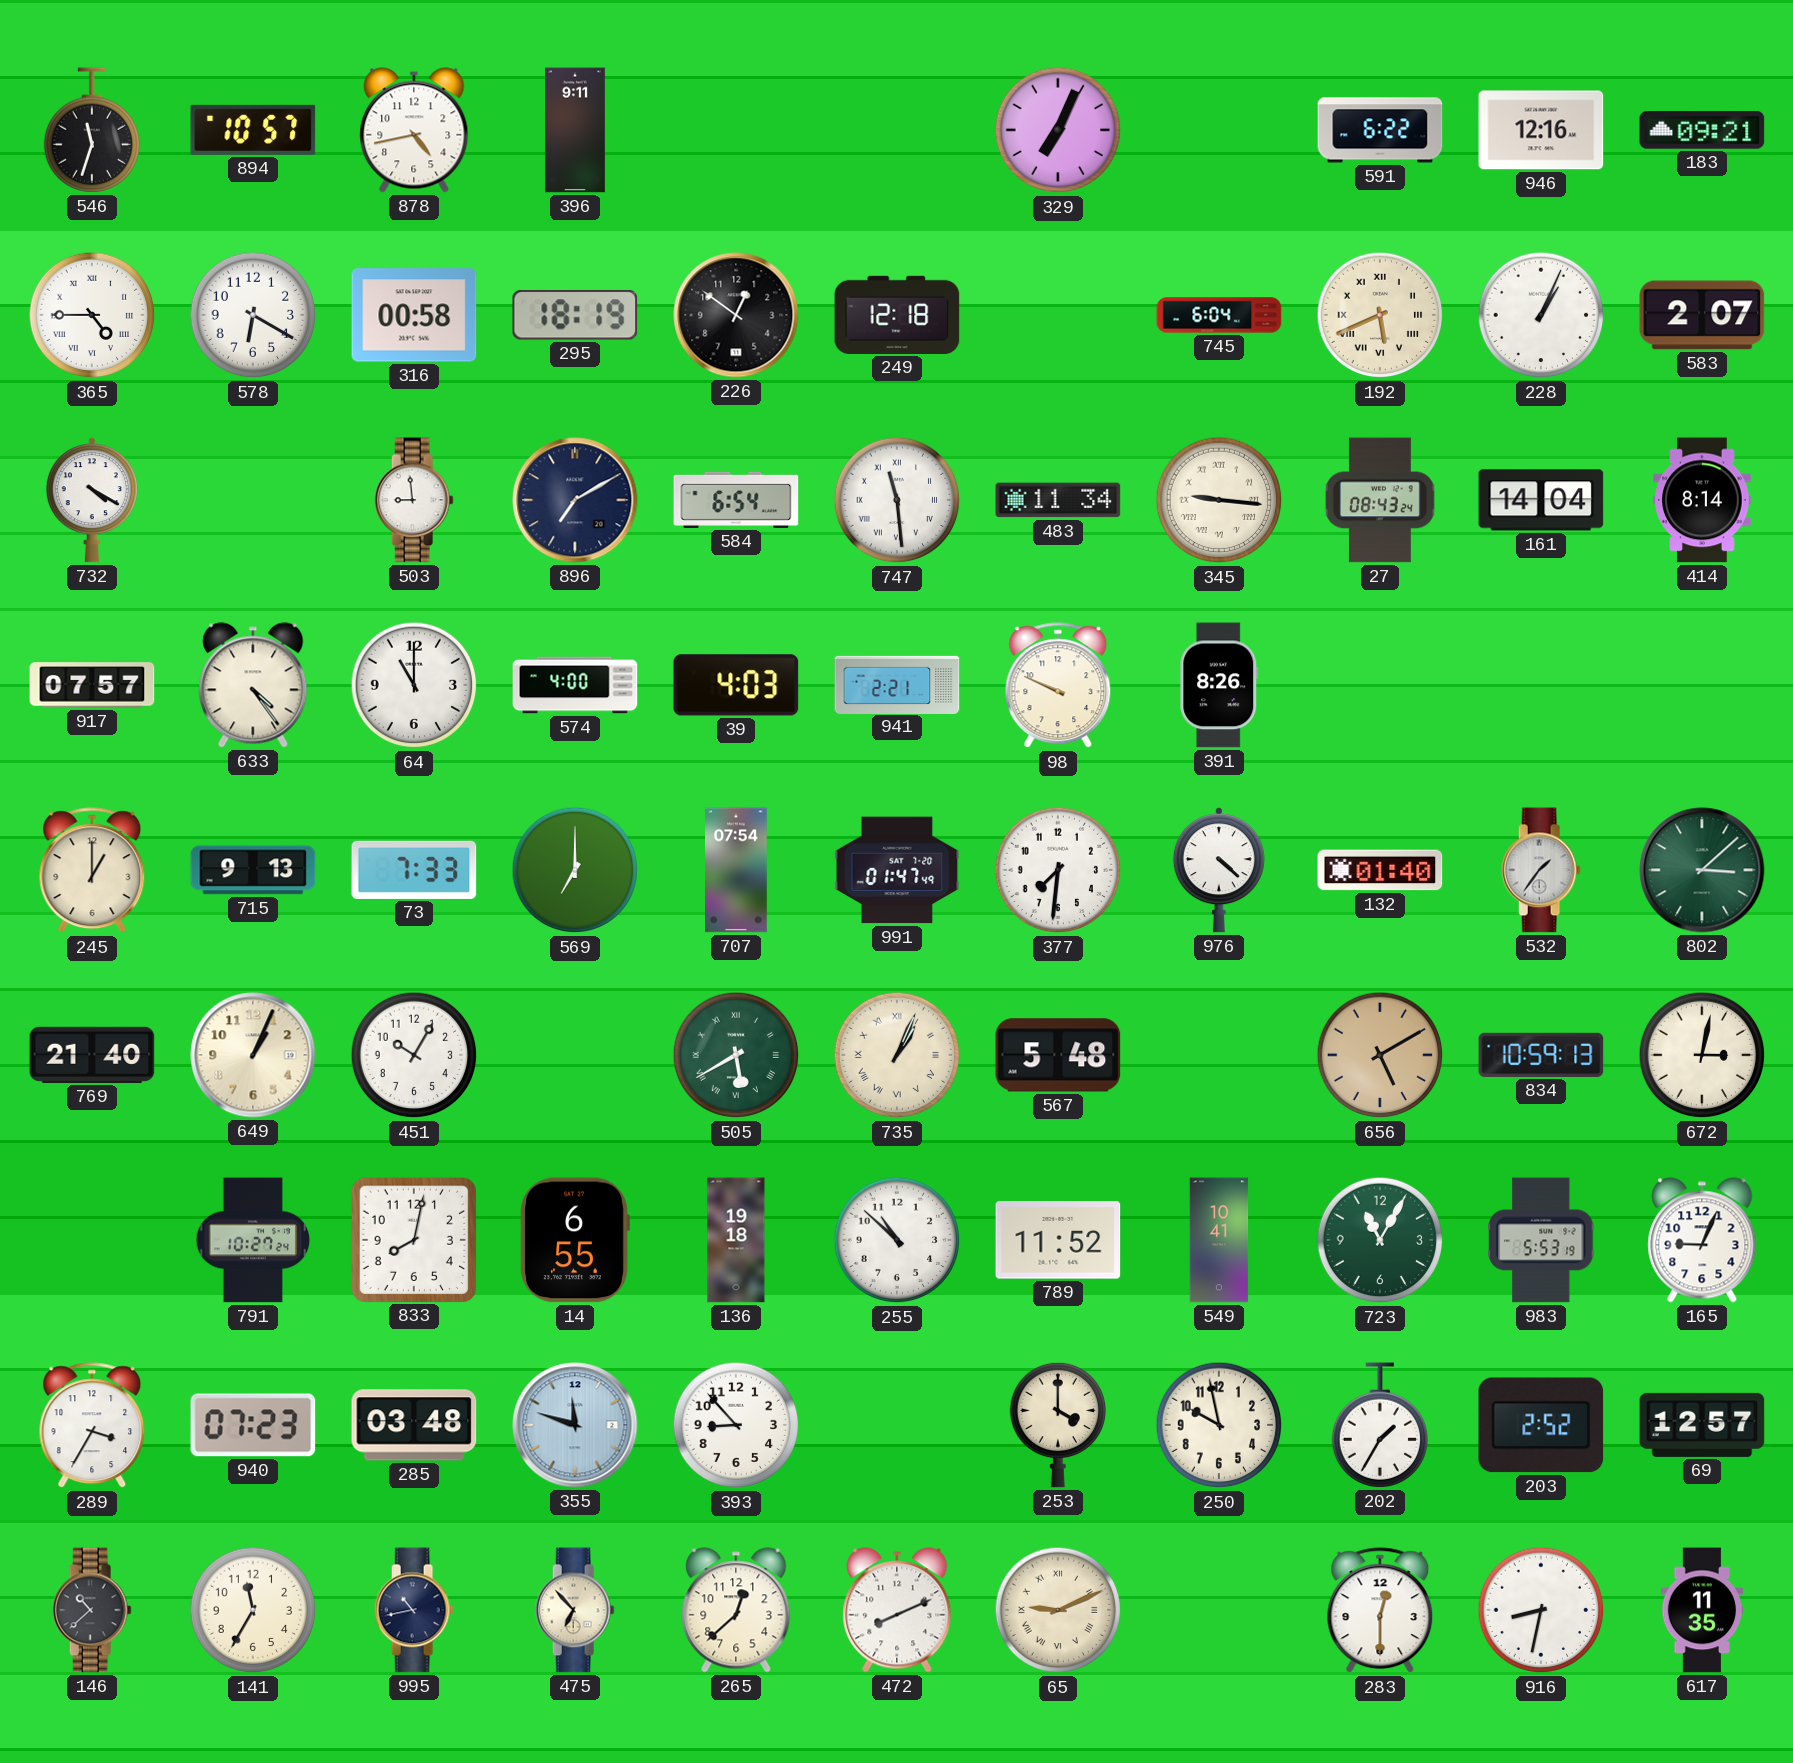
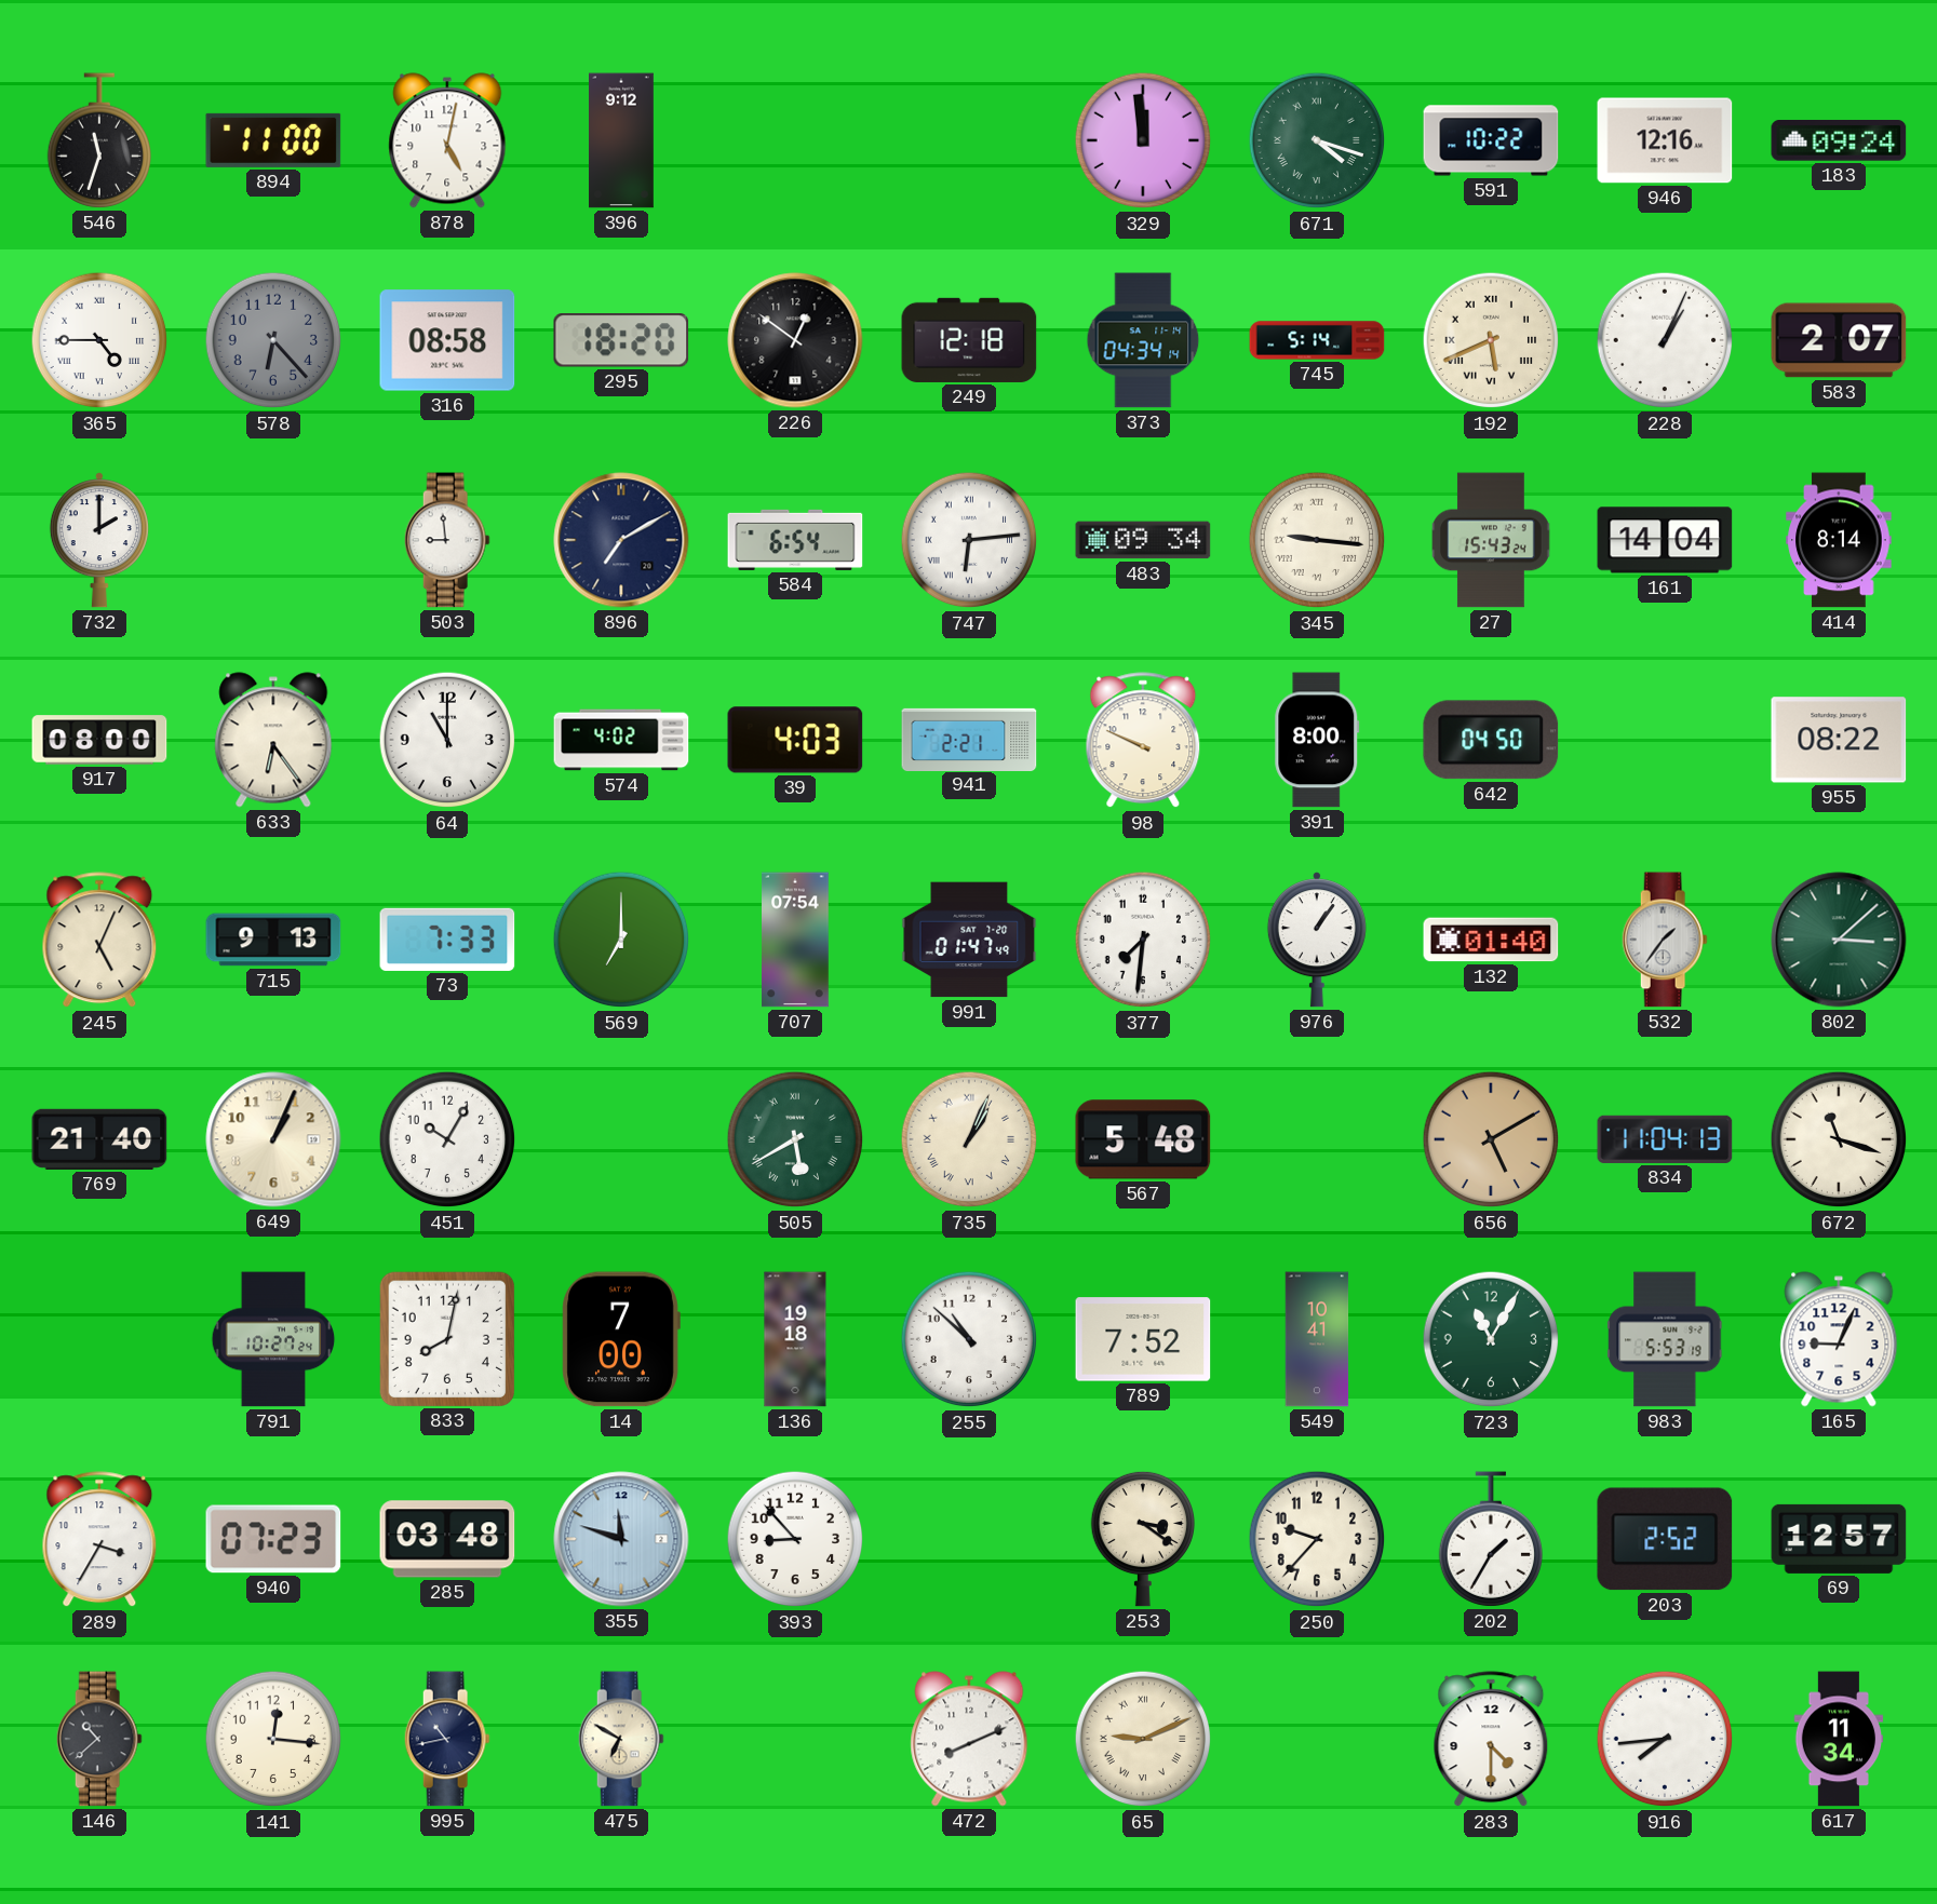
894: 10:57 -> 11:00
878: 4:43 -> 5:02
396: 9:11 -> 9:12
329: 7:04 -> 11:59
671: none -> 4:18
591: 6:22 -> 10:22
183: 09:21 -> 09:24
578: 6:20 -> 6:23
578 dial: white -> grey
316: 00:58 -> 08:58
295: 18:19 -> 18:20
373: none -> 04:34
745: 6:04 -> 5:14
732: 4:20 -> 2:00
747: 11:29 -> 6:14
483: 11:34 -> 09:34
27: 08:43 -> 15:43
917: 07:57 -> 08:00
633: 4:24 -> 6:24
574: 4:00 -> 4:02
391: 8:26 -> 8:00
642: none -> 04:50
955: none -> 08:22
245: 1:00 -> 5:04
976: 4:22 -> 1:06
834: 10:59 -> 11:04
672: 3:02 -> 11:18
14: 6:55 -> 7:00
789: 11:52 -> 7:52
253: 4:00 -> 3:21
250: 9:58 -> 9:37
141: 11:35 -> 12:16
475: 6:53 -> 6:50
265: 12:38 -> none
283: 12:30 -> 4:30
916: 8:32 -> 7:44
617: 11:35 -> 11:34
